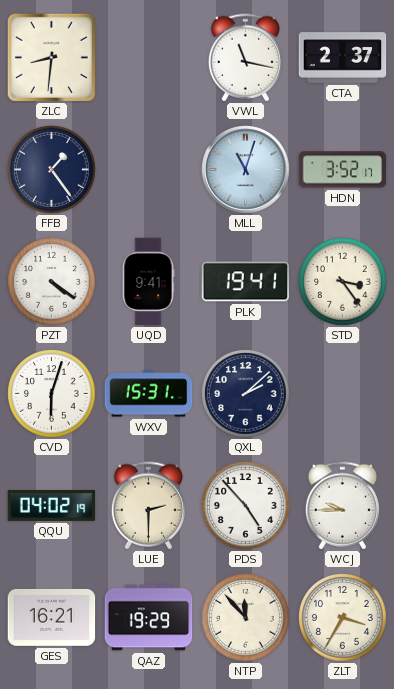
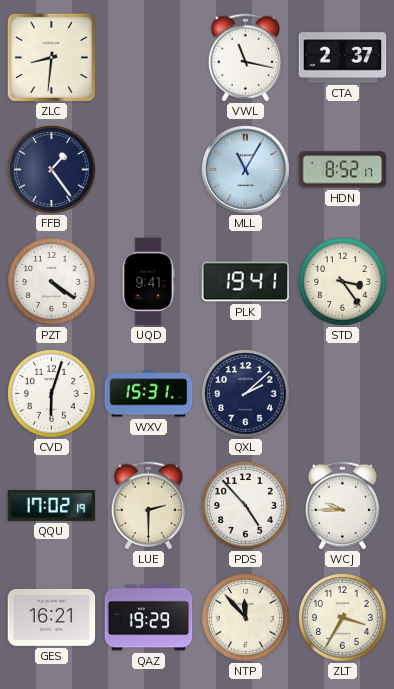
MLL: 11:03 -> 11:05
HDN: 3:52 -> 8:52
QQU: 04:02 -> 17:02
